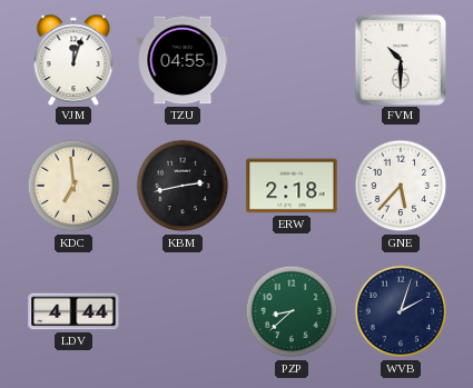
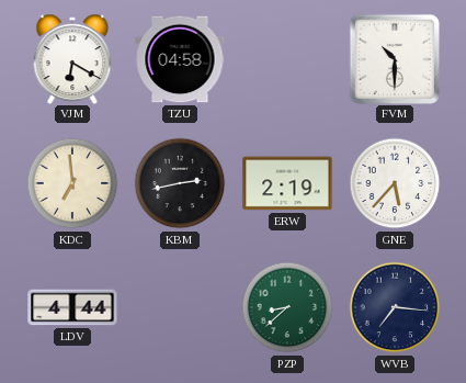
VJM: 12:03 -> 6:20
TZU: 04:55 -> 04:58
ERW: 2:18 -> 2:19
WVB: 2:03 -> 7:16
